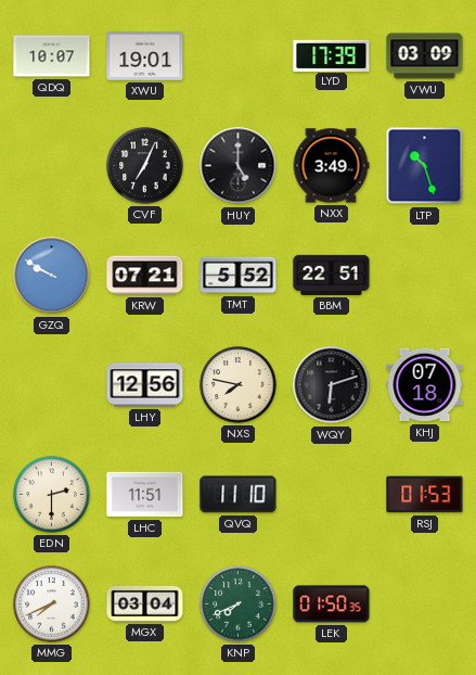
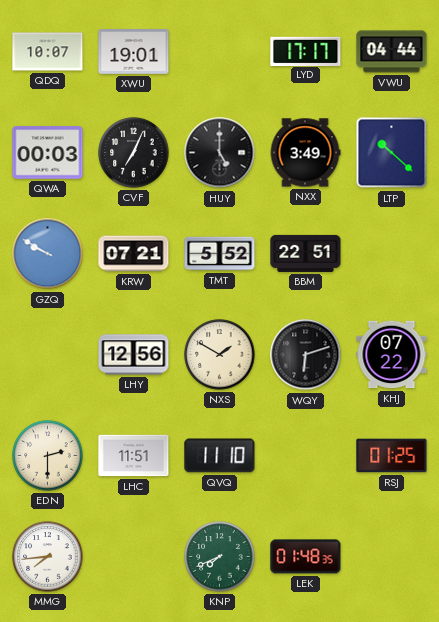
LYD: 17:39 -> 17:17
VWU: 03:09 -> 04:44
QWA: none -> 00:03
LTP: 10:27 -> 10:22
NXS: 7:47 -> 1:50
KHJ: 07:18 -> 07:22
RSJ: 01:53 -> 01:25
MMG: 7:41 -> 7:44
MGX: 03:04 -> none
LEK: 01:50 -> 01:48
